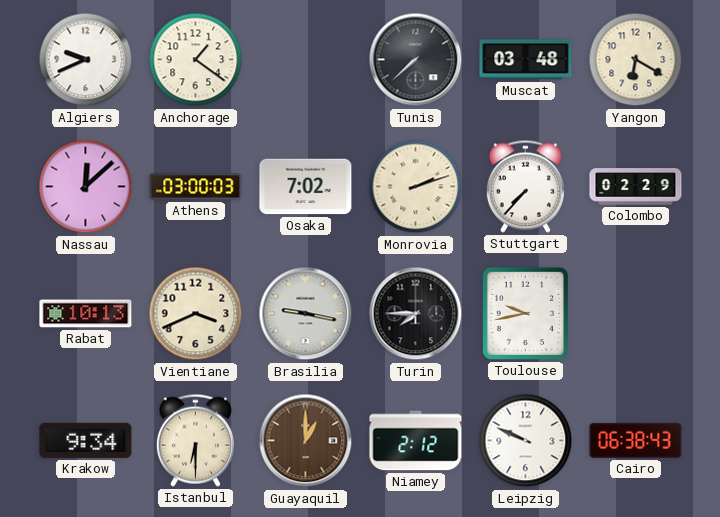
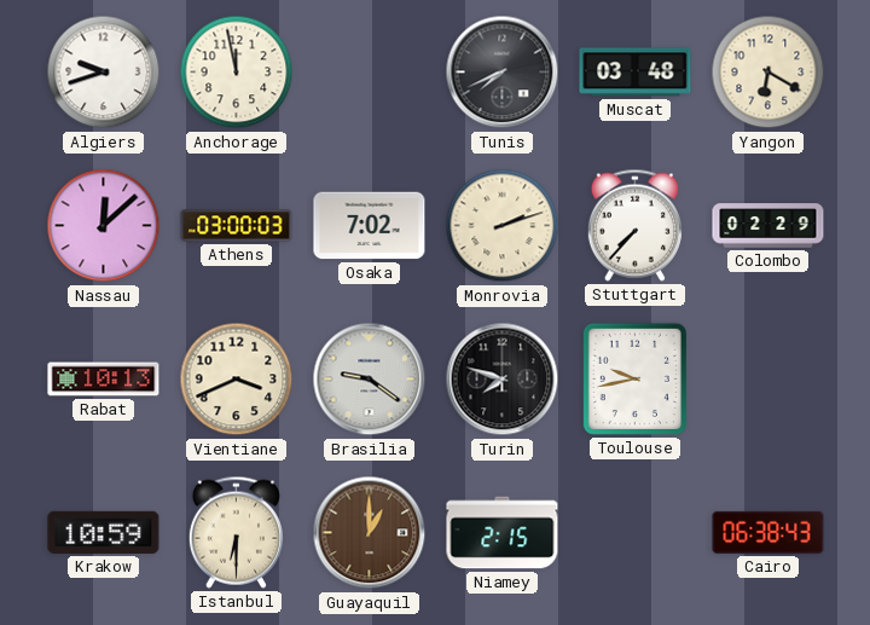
Algiers: 9:41 -> 9:42
Anchorage: 1:21 -> 11:58
Tunis: 7:38 -> 7:41
Brasilia: 9:17 -> 9:21
Turin: 7:45 -> 7:48
Krakow: 9:34 -> 10:59
Niamey: 2:12 -> 2:15
Leipzig: 9:49 -> none
